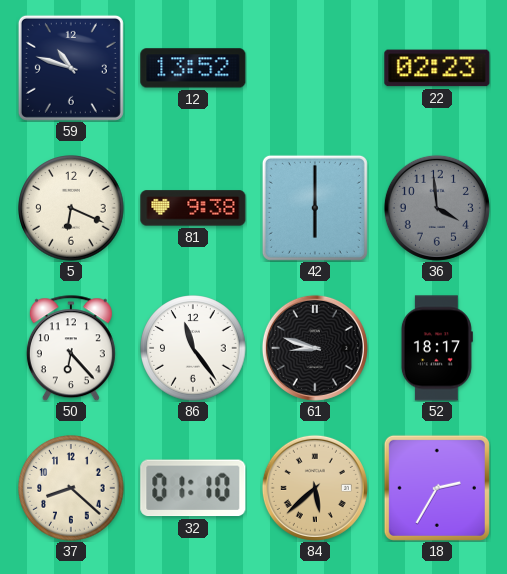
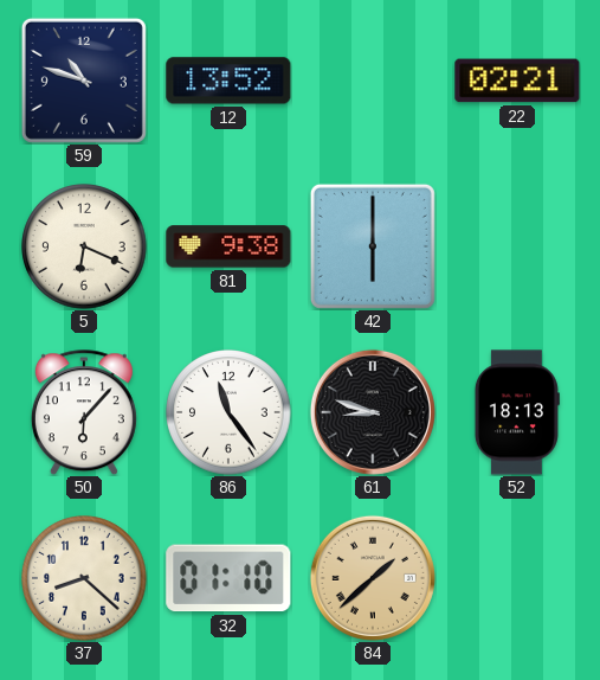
22: 02:23 -> 02:21
36: 3:59 -> none
50: 6:23 -> 6:07
52: 18:17 -> 18:13
84: 5:38 -> 1:38
18: 2:35 -> none
